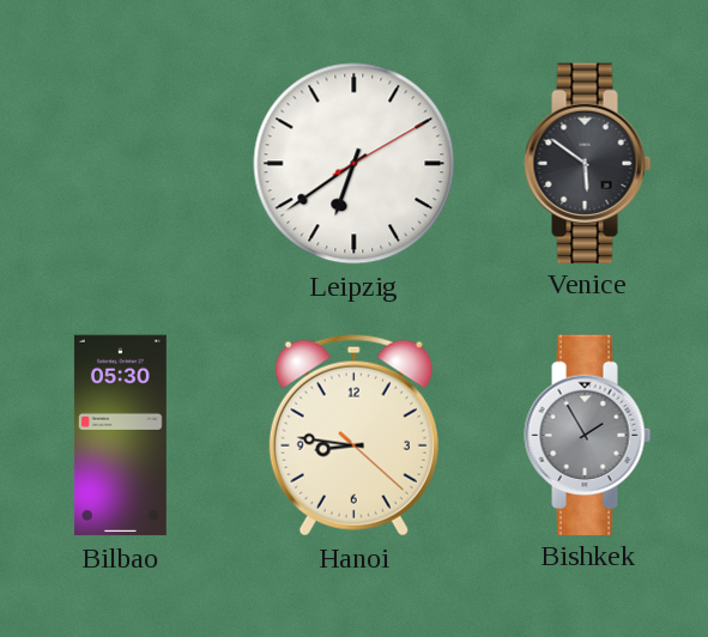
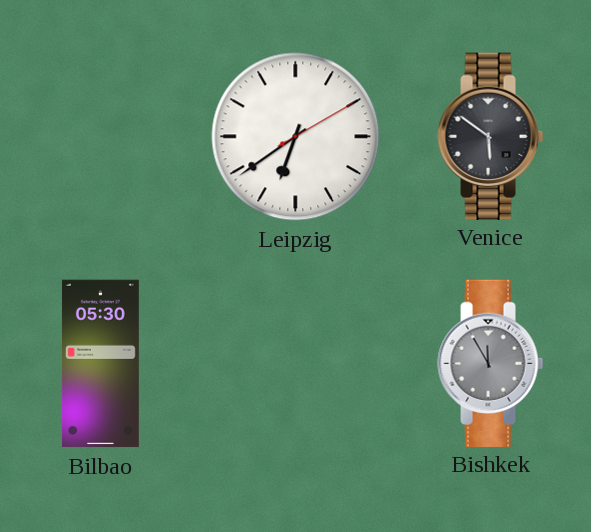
Hanoi: 8:46 -> none
Bishkek: 1:55 -> 11:55
